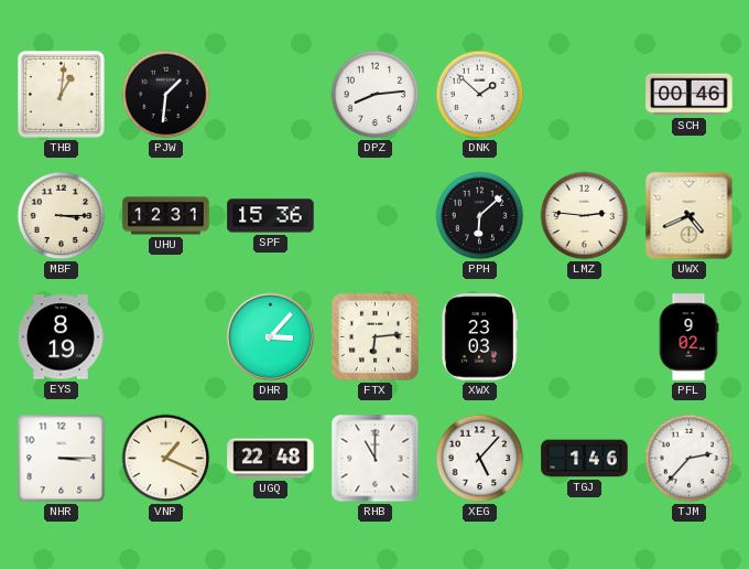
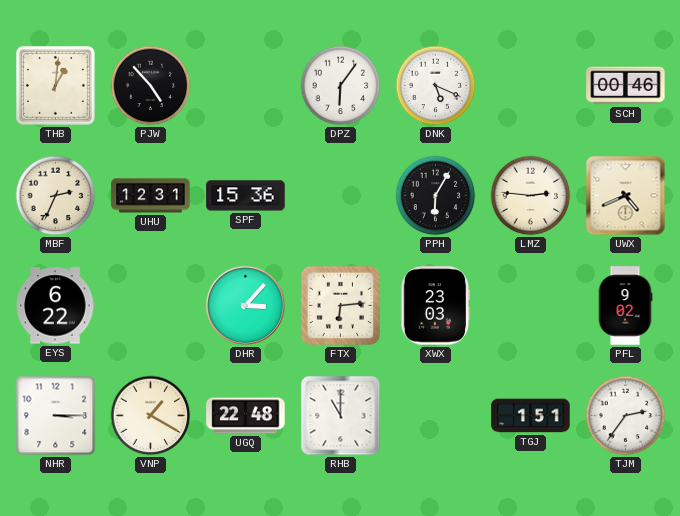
PJW: 1:31 -> 4:53
DPZ: 8:14 -> 6:06
DNK: 1:52 -> 5:19
MBF: 3:15 -> 2:34
PPH: 6:08 -> 6:05
EYS: 8:19 -> 6:22
VNP: 1:19 -> 1:20
XEG: 5:07 -> none
TGJ: 1:46 -> 1:51
TJM: 2:37 -> 2:36
